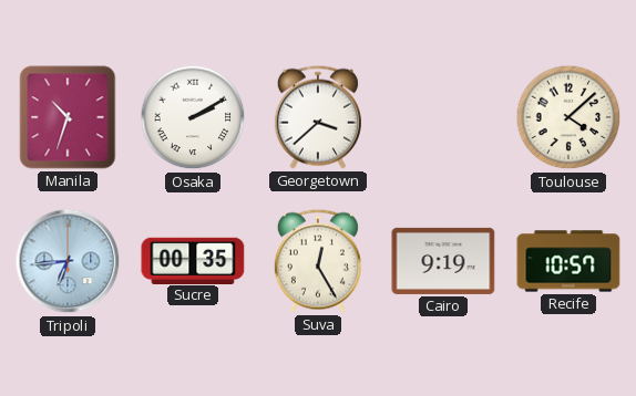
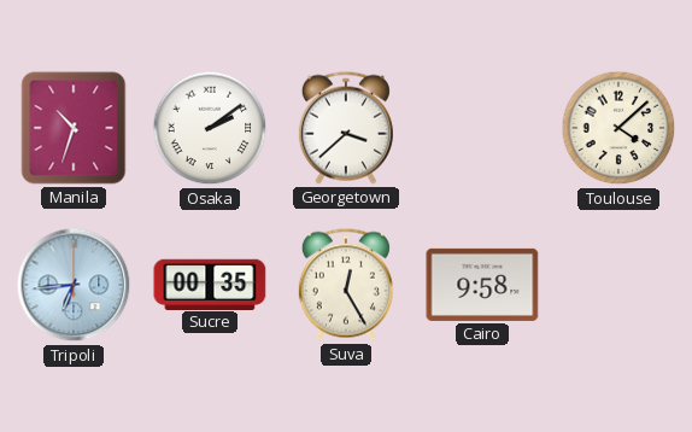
Osaka: 2:10 -> 2:09
Cairo: 9:19 -> 9:58
Recife: 10:57 -> none
